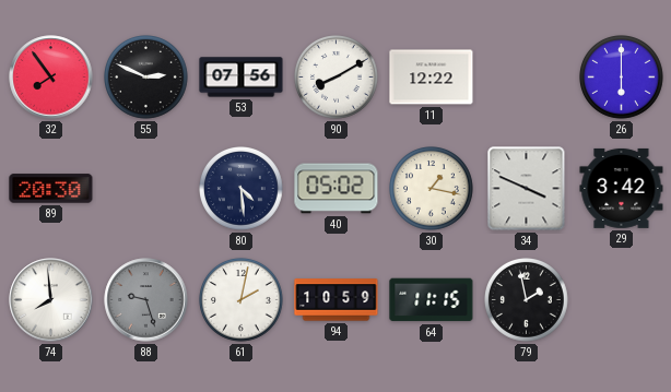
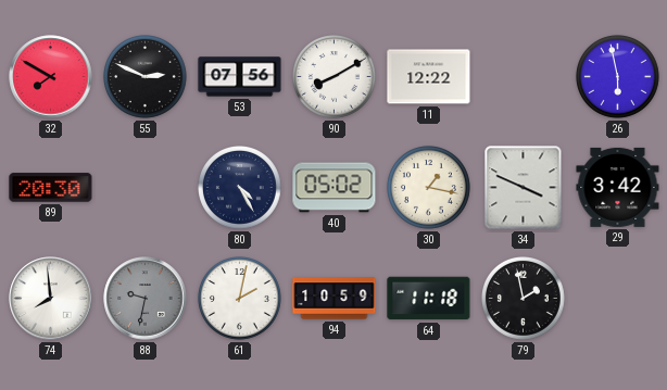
32: 7:54 -> 7:50
26: 6:00 -> 5:58
80: 4:29 -> 4:25
88: 9:27 -> 9:32
64: 11:15 -> 11:18
